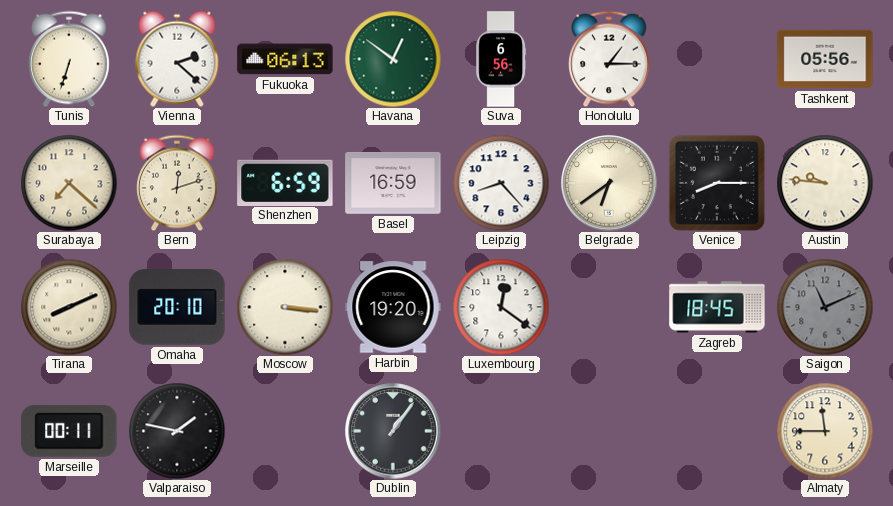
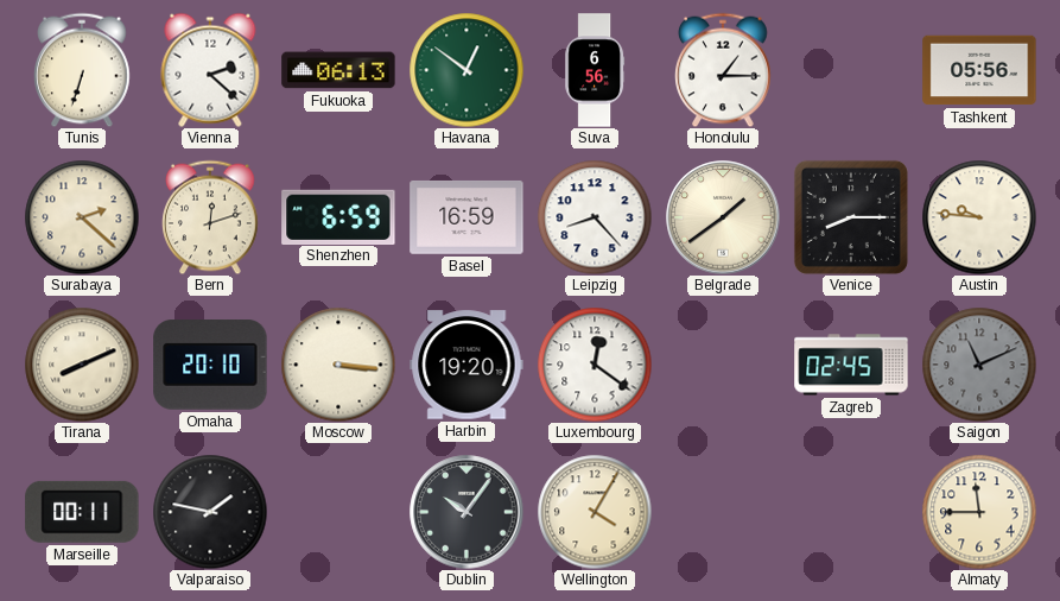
Surabaya: 7:22 -> 2:22
Belgrade: 6:39 -> 1:39
Zagreb: 18:45 -> 02:45
Dublin: 1:06 -> 10:06
Wellington: none -> 4:05
